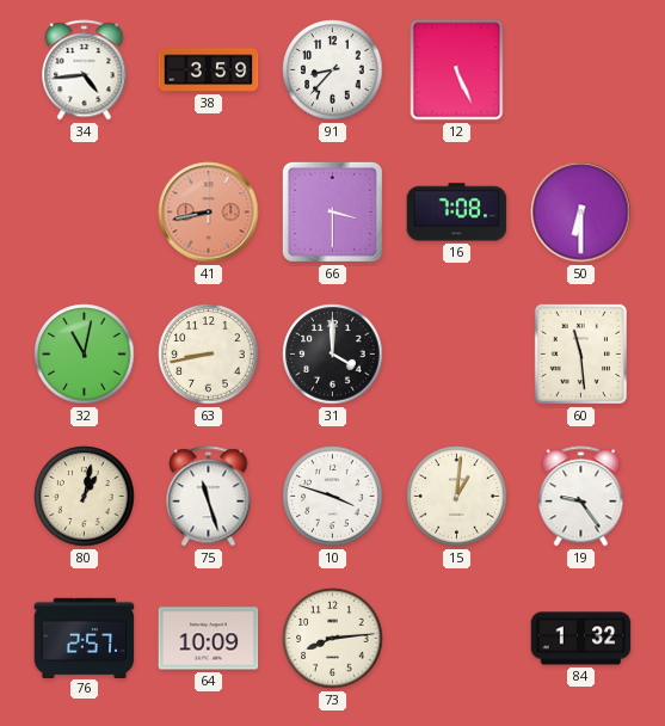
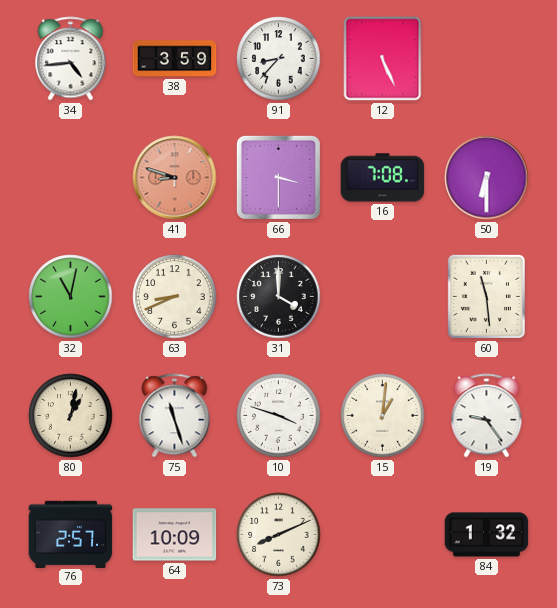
41: 8:43 -> 8:48
63: 8:43 -> 8:41
73: 8:14 -> 8:11
